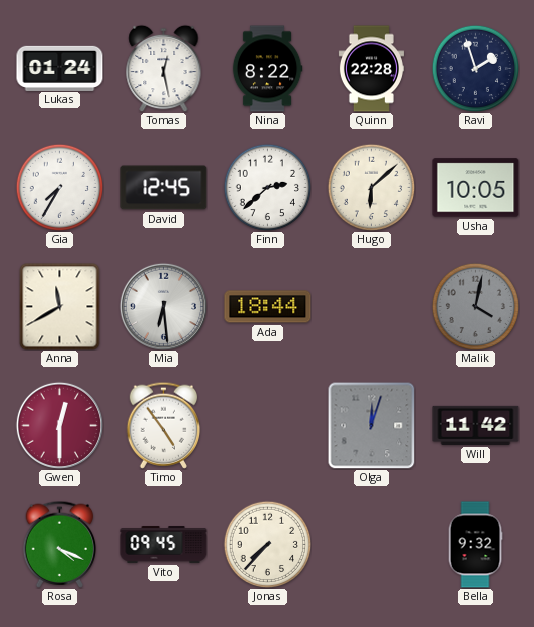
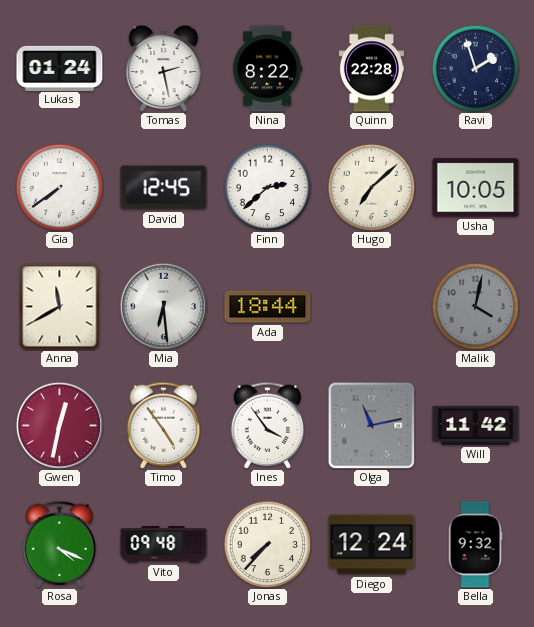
Tomas: 12:28 -> 2:28
Gia: 7:35 -> 7:39
Hugo: 6:08 -> 7:08
Gwen: 12:30 -> 12:32
Ines: none -> 3:54
Olga: 12:03 -> 11:13
Vito: 09:45 -> 09:48
Diego: none -> 12:24
